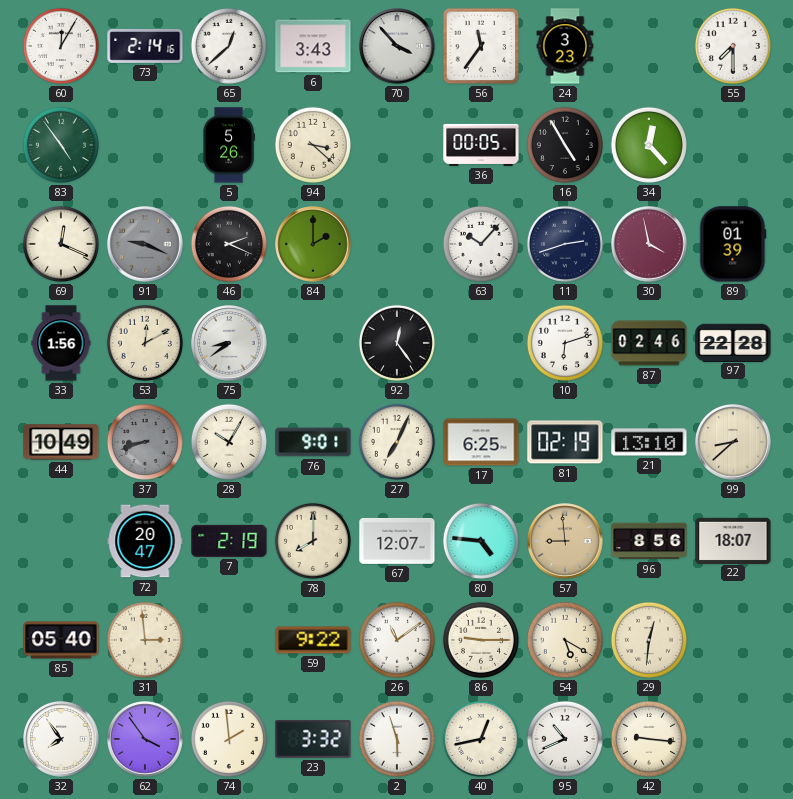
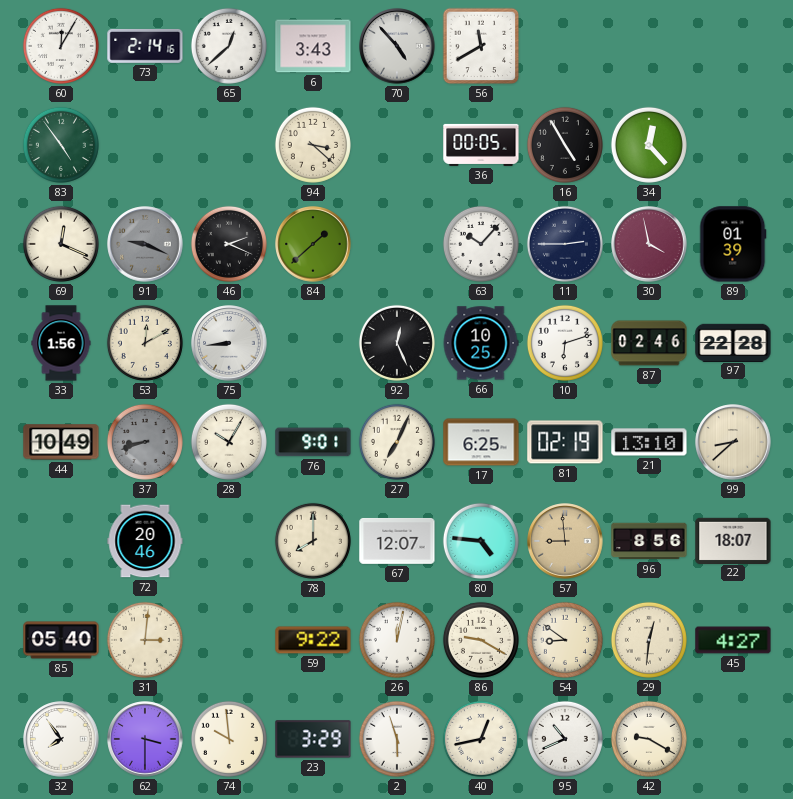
70: 3:53 -> 4:53
56: 11:36 -> 11:40
24: 3:23 -> none
55: 7:30 -> none
5: 5:26 -> none
84: 2:00 -> 1:38
11: 2:42 -> 2:45
75: 8:39 -> 8:44
92: 12:24 -> 12:26
66: none -> 10:25
72: 20:47 -> 20:46
7: 2:19 -> none
31: 2:59 -> 3:01
26: 11:09 -> 12:02
86: 9:15 -> 9:20
54: 5:20 -> 8:51
45: none -> 4:27
62: 3:54 -> 3:30
74: 1:59 -> 9:59
23: 3:32 -> 3:29
42: 9:16 -> 9:20
